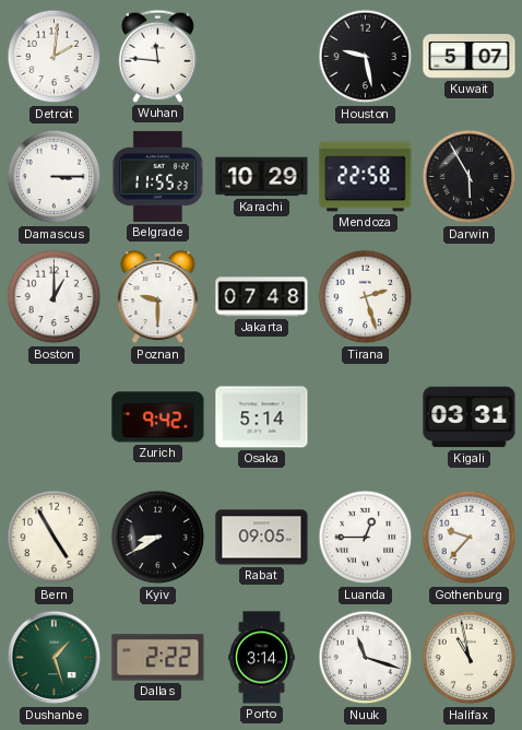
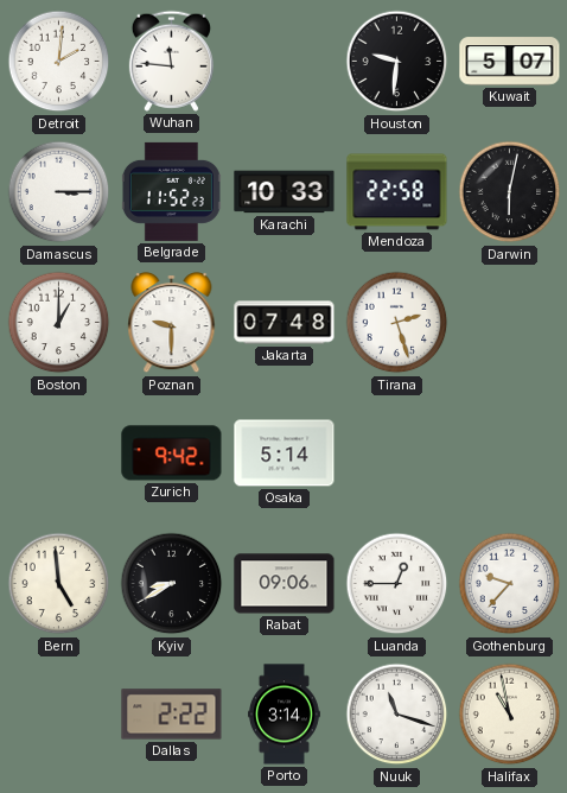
Houston: 9:28 -> 9:31
Belgrade: 11:55 -> 11:52
Karachi: 10:29 -> 10:33
Darwin: 5:55 -> 6:02
Kigali: 03:31 -> none
Bern: 4:55 -> 4:59
Rabat: 09:05 -> 09:06
Dushanbe: 1:27 -> none
